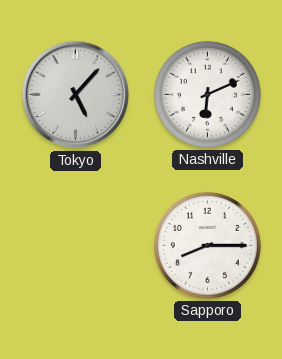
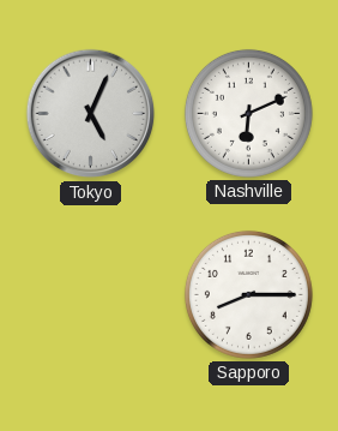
Tokyo: 5:07 -> 5:04
